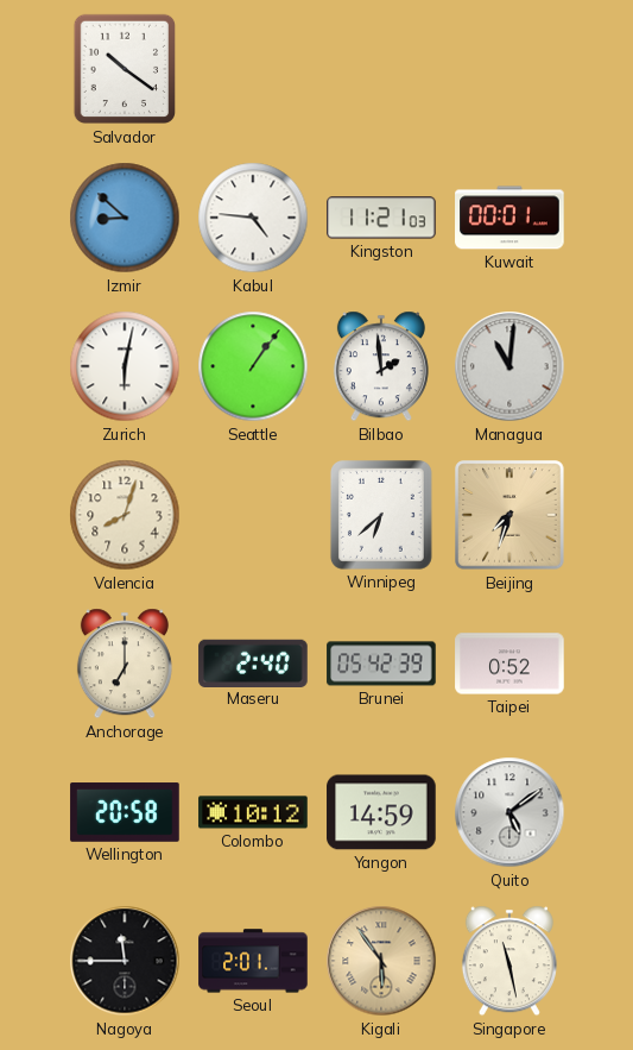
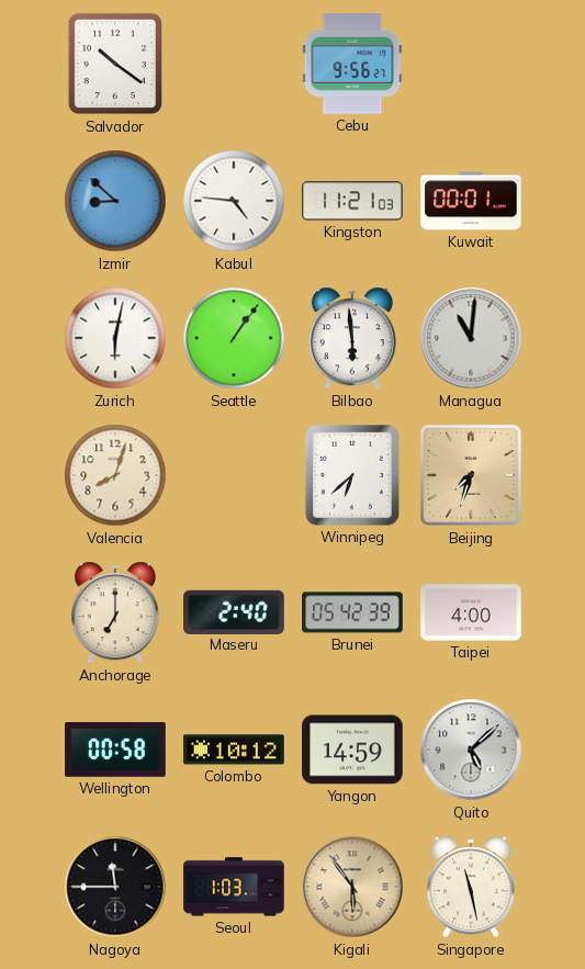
Cebu: none -> 9:56
Bilbao: 1:59 -> 5:59
Taipei: 0:52 -> 4:00
Wellington: 20:58 -> 00:58
Quito: 5:09 -> 5:08
Seoul: 2:01 -> 1:03
